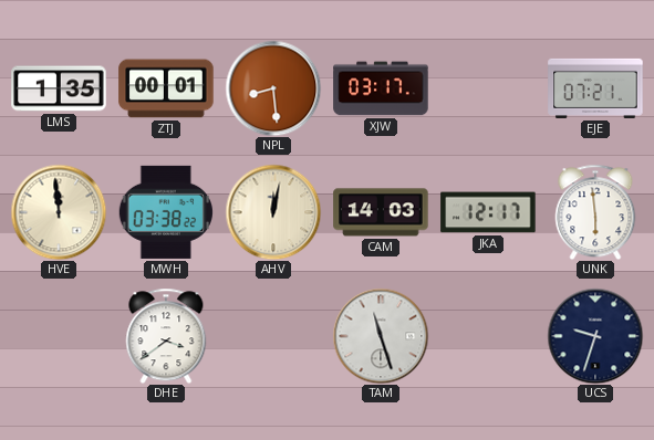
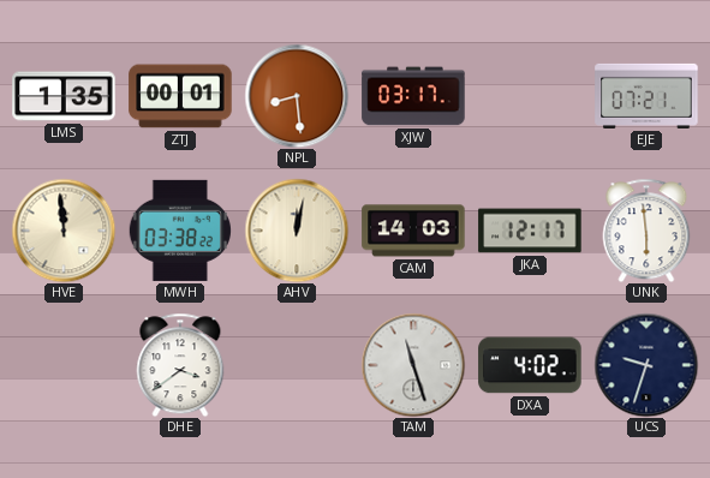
DXA: none -> 4:02
